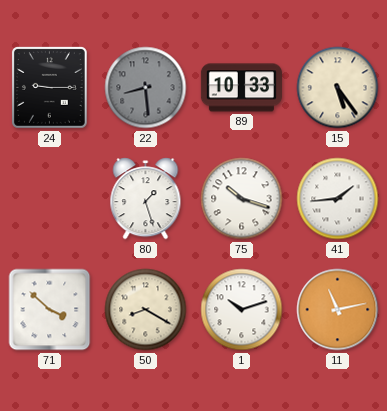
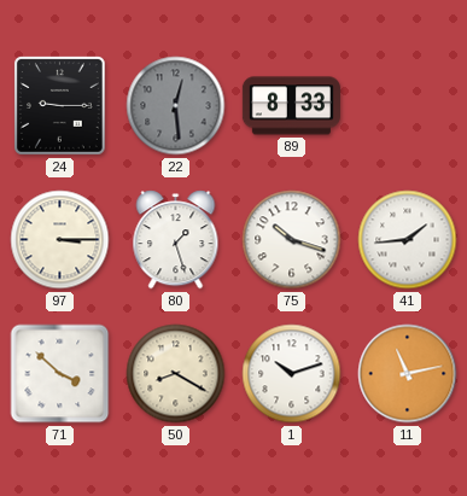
22: 8:29 -> 12:29
89: 10:33 -> 8:33
15: 5:24 -> none
97: none -> 3:15
